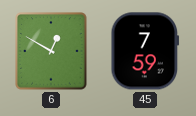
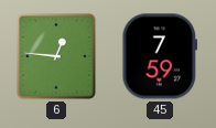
6: 12:50 -> 12:46
